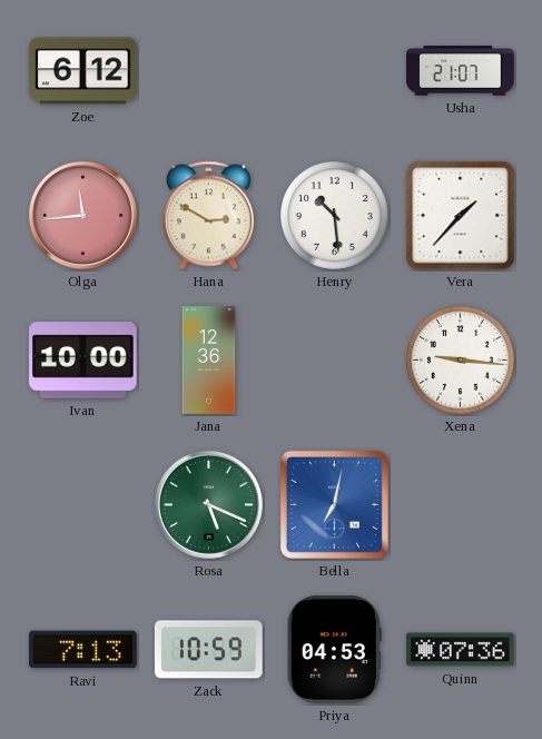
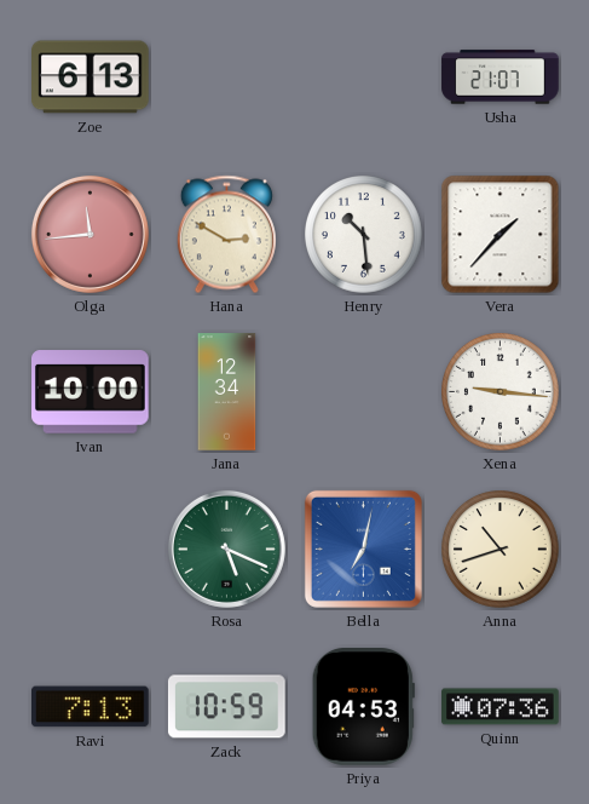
Zoe: 6:12 -> 6:13
Jana: 12:36 -> 12:34
Anna: none -> 10:42
